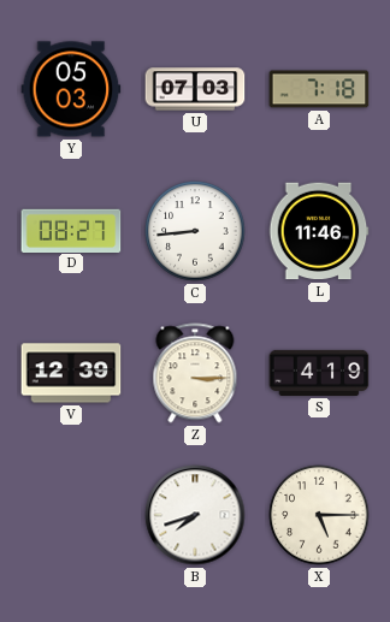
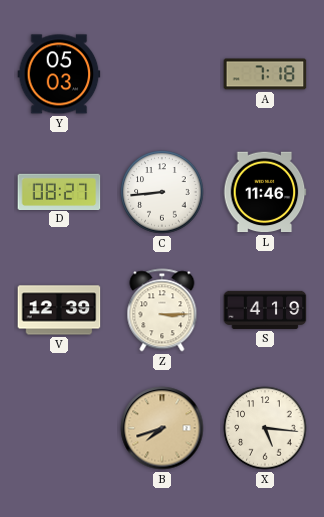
U: 07:03 -> none
B dial: white -> champagne
X: 5:15 -> 5:16
